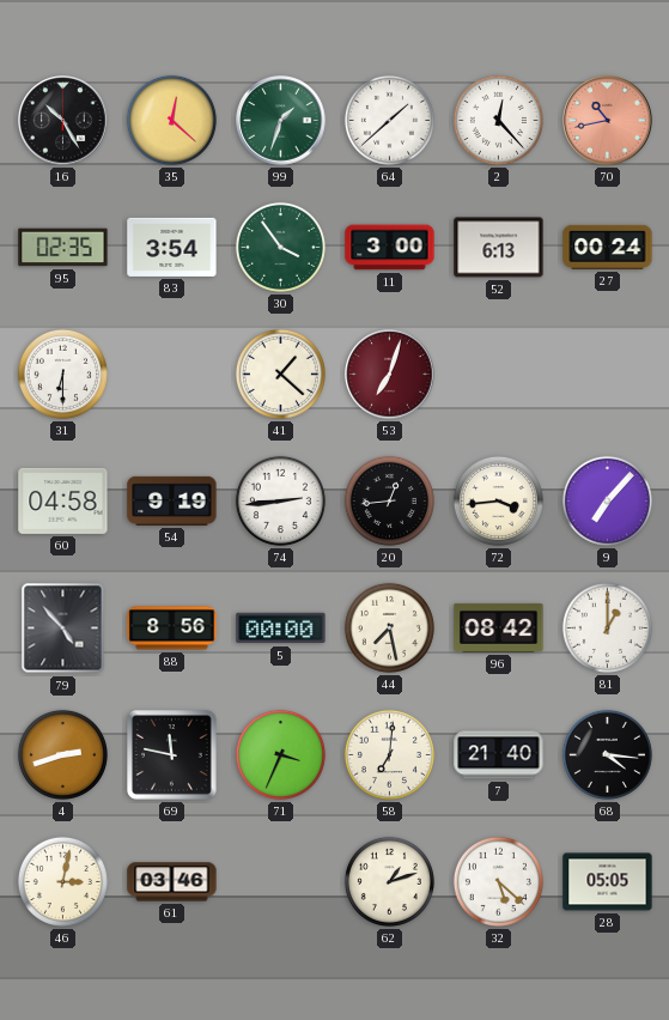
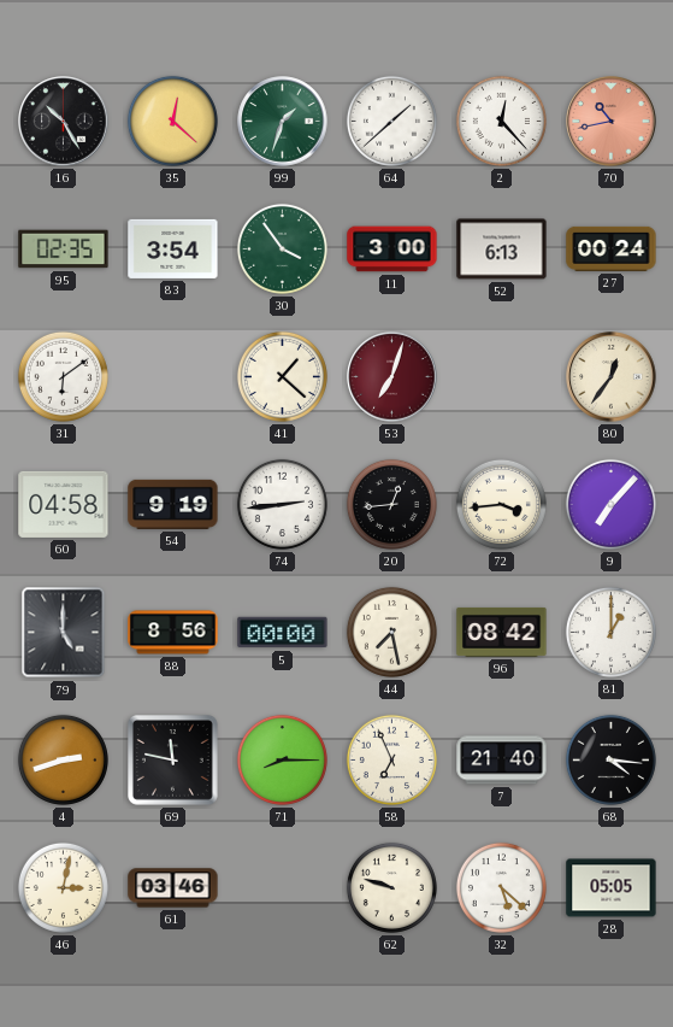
31: 6:30 -> 6:09
80: none -> 12:36
79: 4:53 -> 5:00
71: 3:34 -> 8:15
58: 7:01 -> 6:56
62: 1:12 -> 9:48
